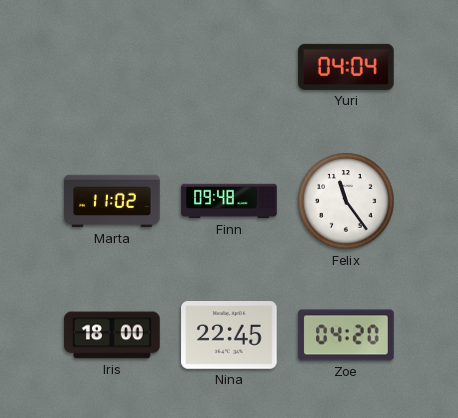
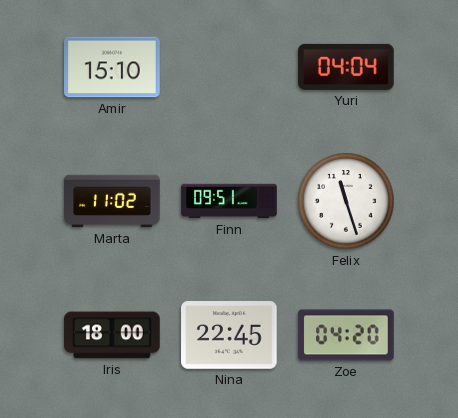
Amir: none -> 15:10
Finn: 09:48 -> 09:51
Felix: 11:24 -> 11:27
